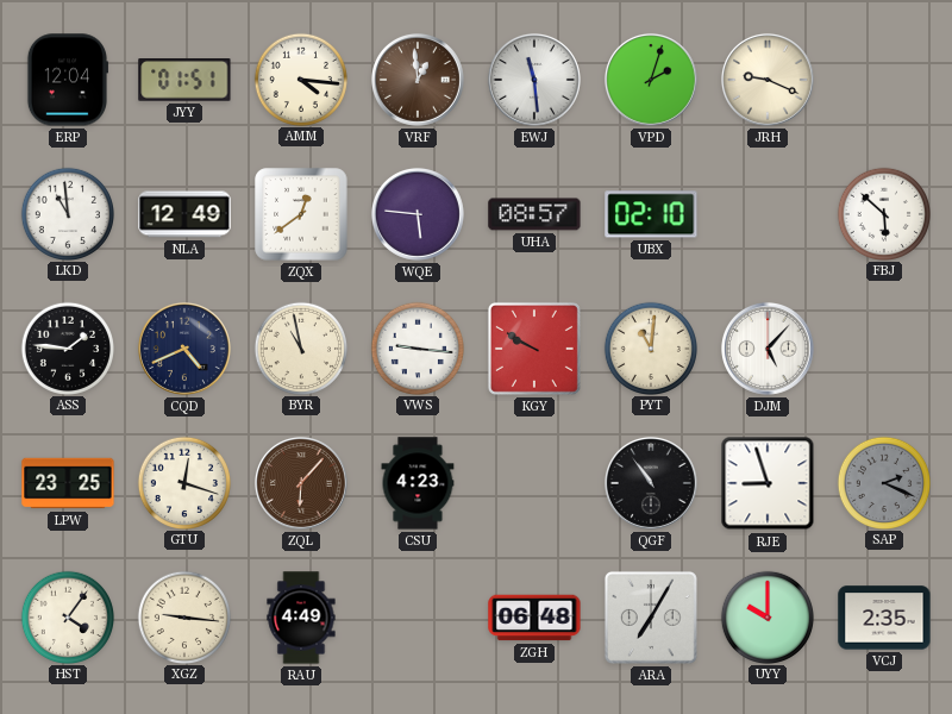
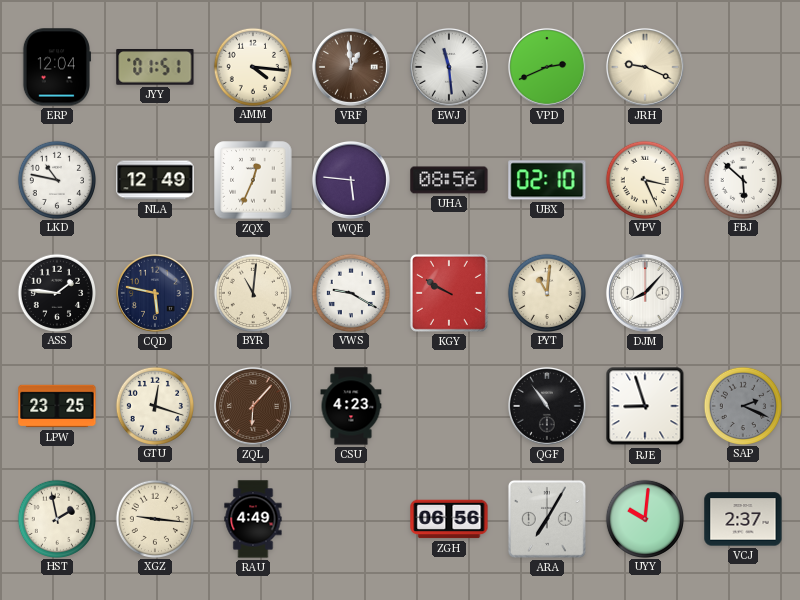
VPD: 2:03 -> 2:41
LKD: 10:59 -> 10:47
ZQX: 12:39 -> 12:34
UHA: 08:57 -> 08:56
VPV: none -> 3:26
CQD: 4:41 -> 5:47
BYR: 10:58 -> 11:01
VWS: 9:16 -> 9:20
DJM: 5:07 -> 8:07
HST: 4:06 -> 1:58
ZGH: 06:48 -> 06:56
UYY: 10:00 -> 10:01
VCJ: 2:35 -> 2:37
